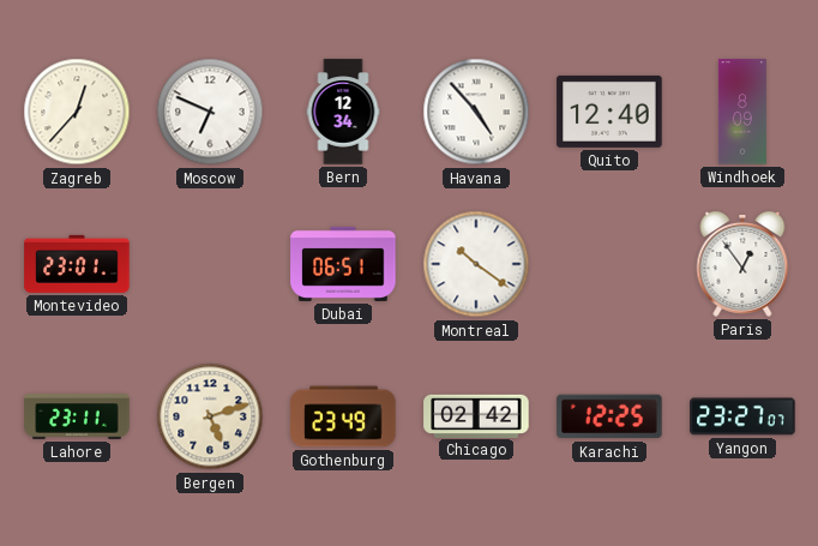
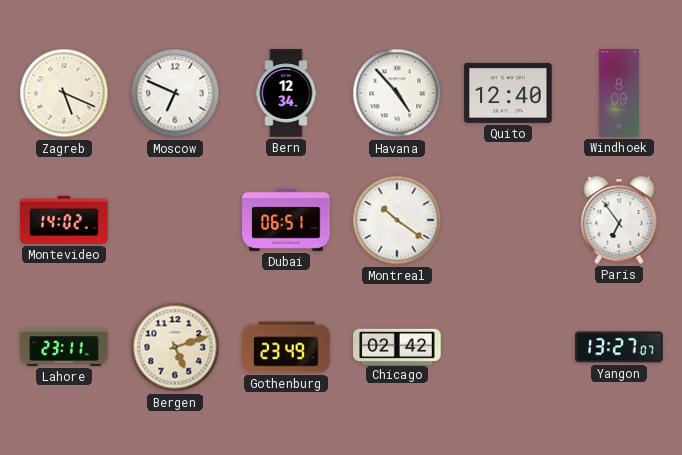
Zagreb: 12:37 -> 5:19
Montevideo: 23:01 -> 14:02
Paris: 12:54 -> 6:54
Karachi: 12:25 -> none
Yangon: 23:27 -> 13:27
